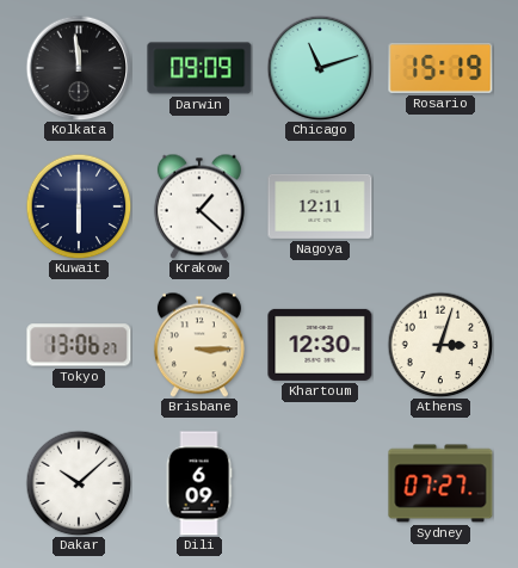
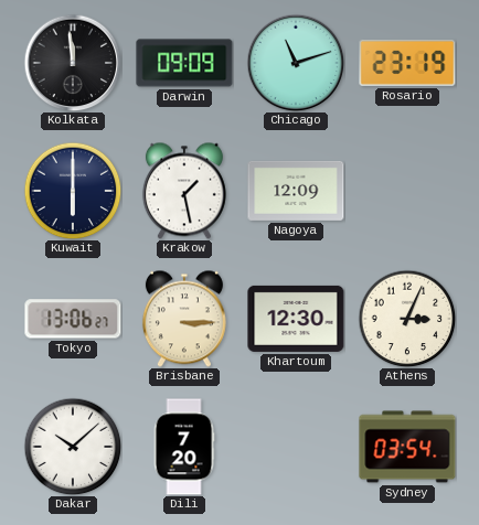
Rosario: 15:19 -> 23:19
Krakow: 1:22 -> 1:28
Nagoya: 12:11 -> 12:09
Athens: 3:03 -> 3:04
Dili: 6:09 -> 7:20
Sydney: 07:27 -> 03:54
